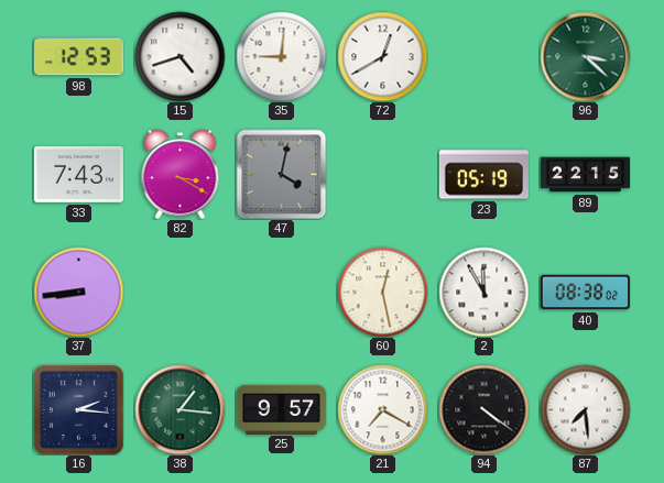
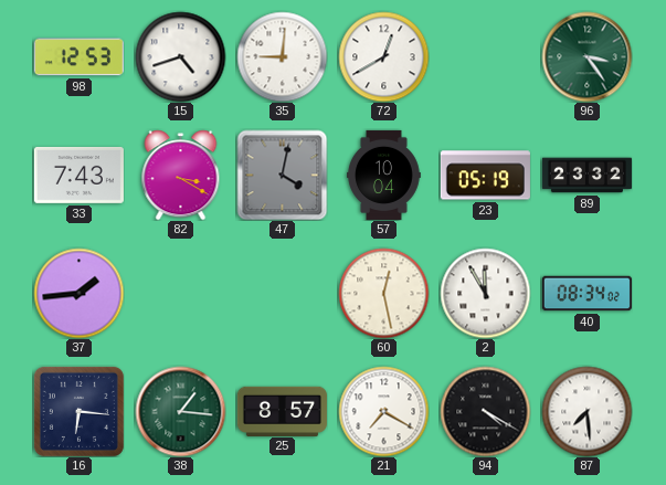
96: 3:22 -> 3:24
57: none -> 10:04
89: 22:15 -> 23:32
37: 8:44 -> 1:44
40: 08:38 -> 08:34
16: 2:16 -> 6:16
25: 9:57 -> 8:57
94: 4:21 -> 4:20
